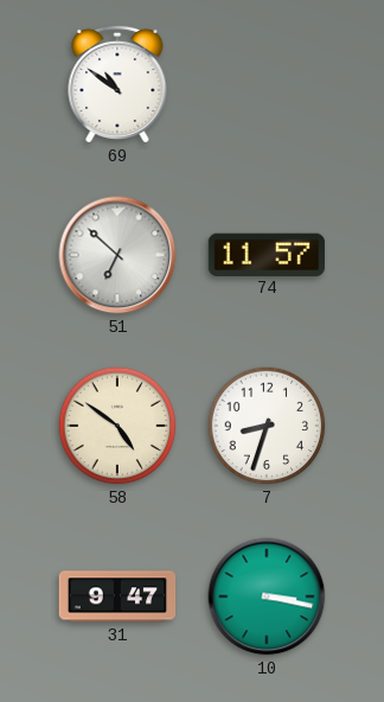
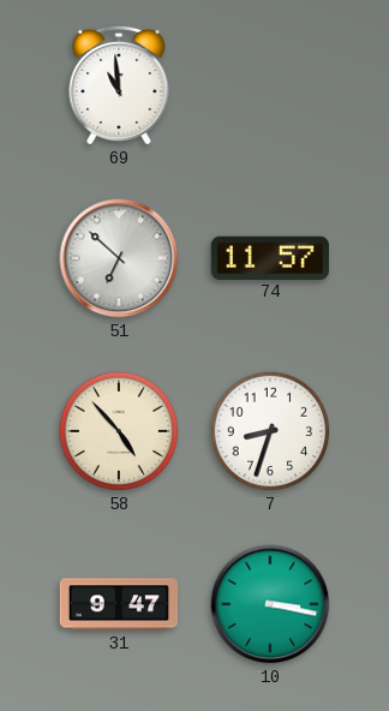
69: 10:51 -> 10:59
58: 4:51 -> 4:53
